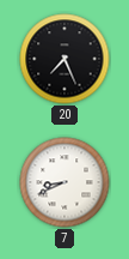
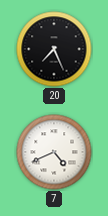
7: 8:41 -> 4:41
